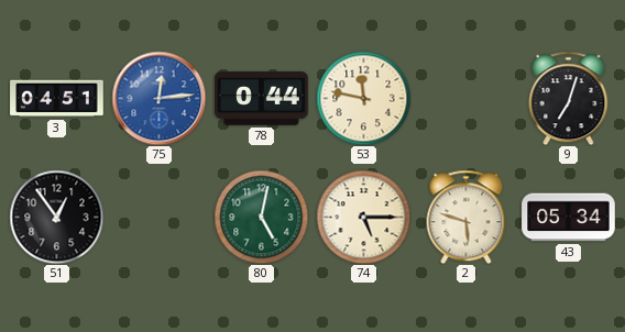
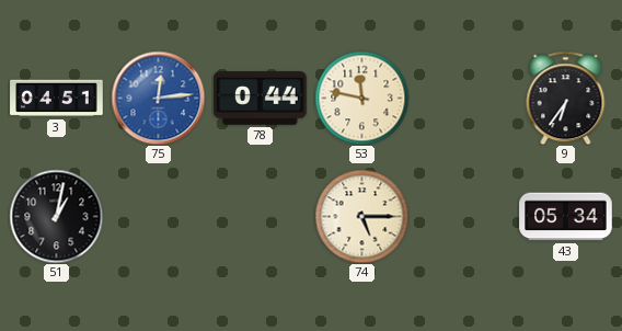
9: 7:03 -> 6:36
51: 12:54 -> 1:02
80: 5:02 -> none
2: 5:48 -> none
